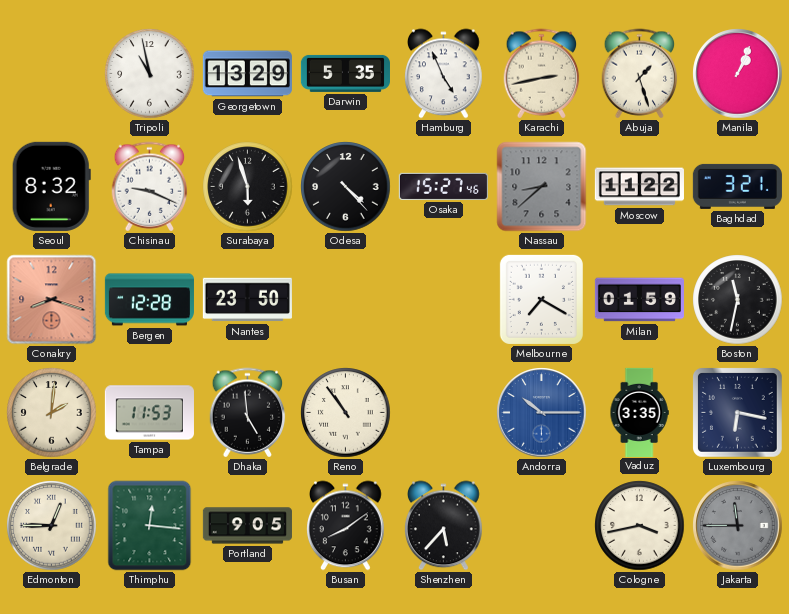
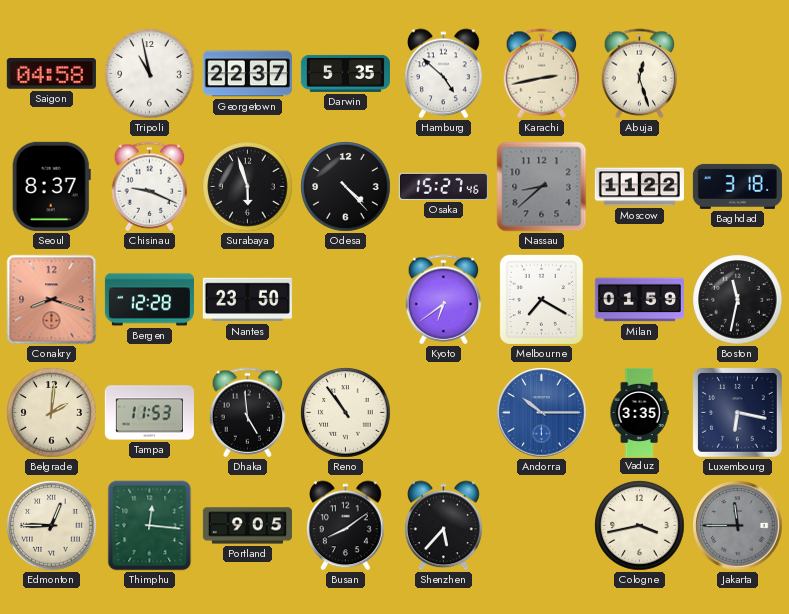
Saigon: none -> 04:58
Georgetown: 13:29 -> 22:37
Hamburg: 4:56 -> 4:52
Abuja: 1:27 -> 12:27
Manila: 1:04 -> none
Seoul: 8:32 -> 8:37
Baghdad: 3:21 -> 3:18
Kyoto: none -> 6:39
